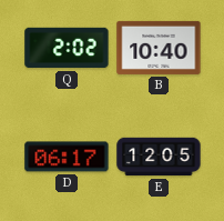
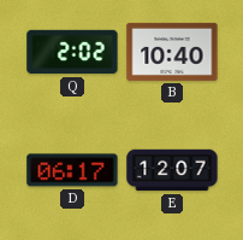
E: 12:05 -> 12:07
